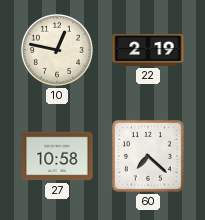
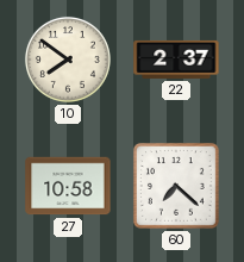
10: 12:47 -> 7:51
22: 2:19 -> 2:37
